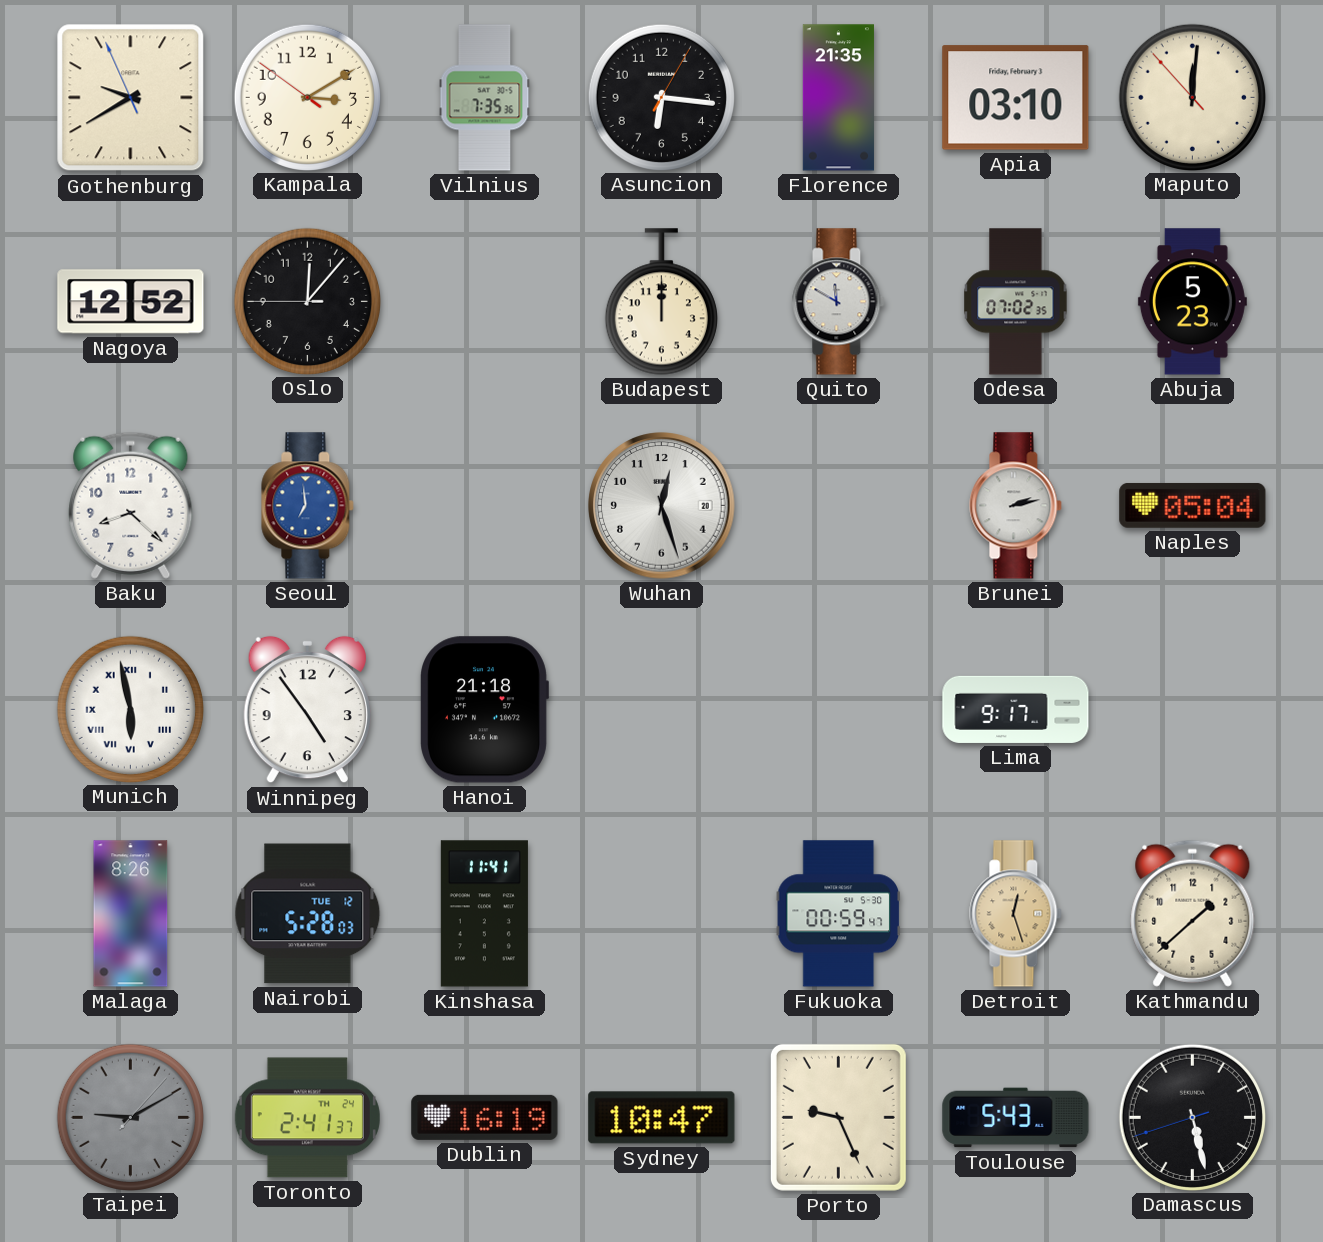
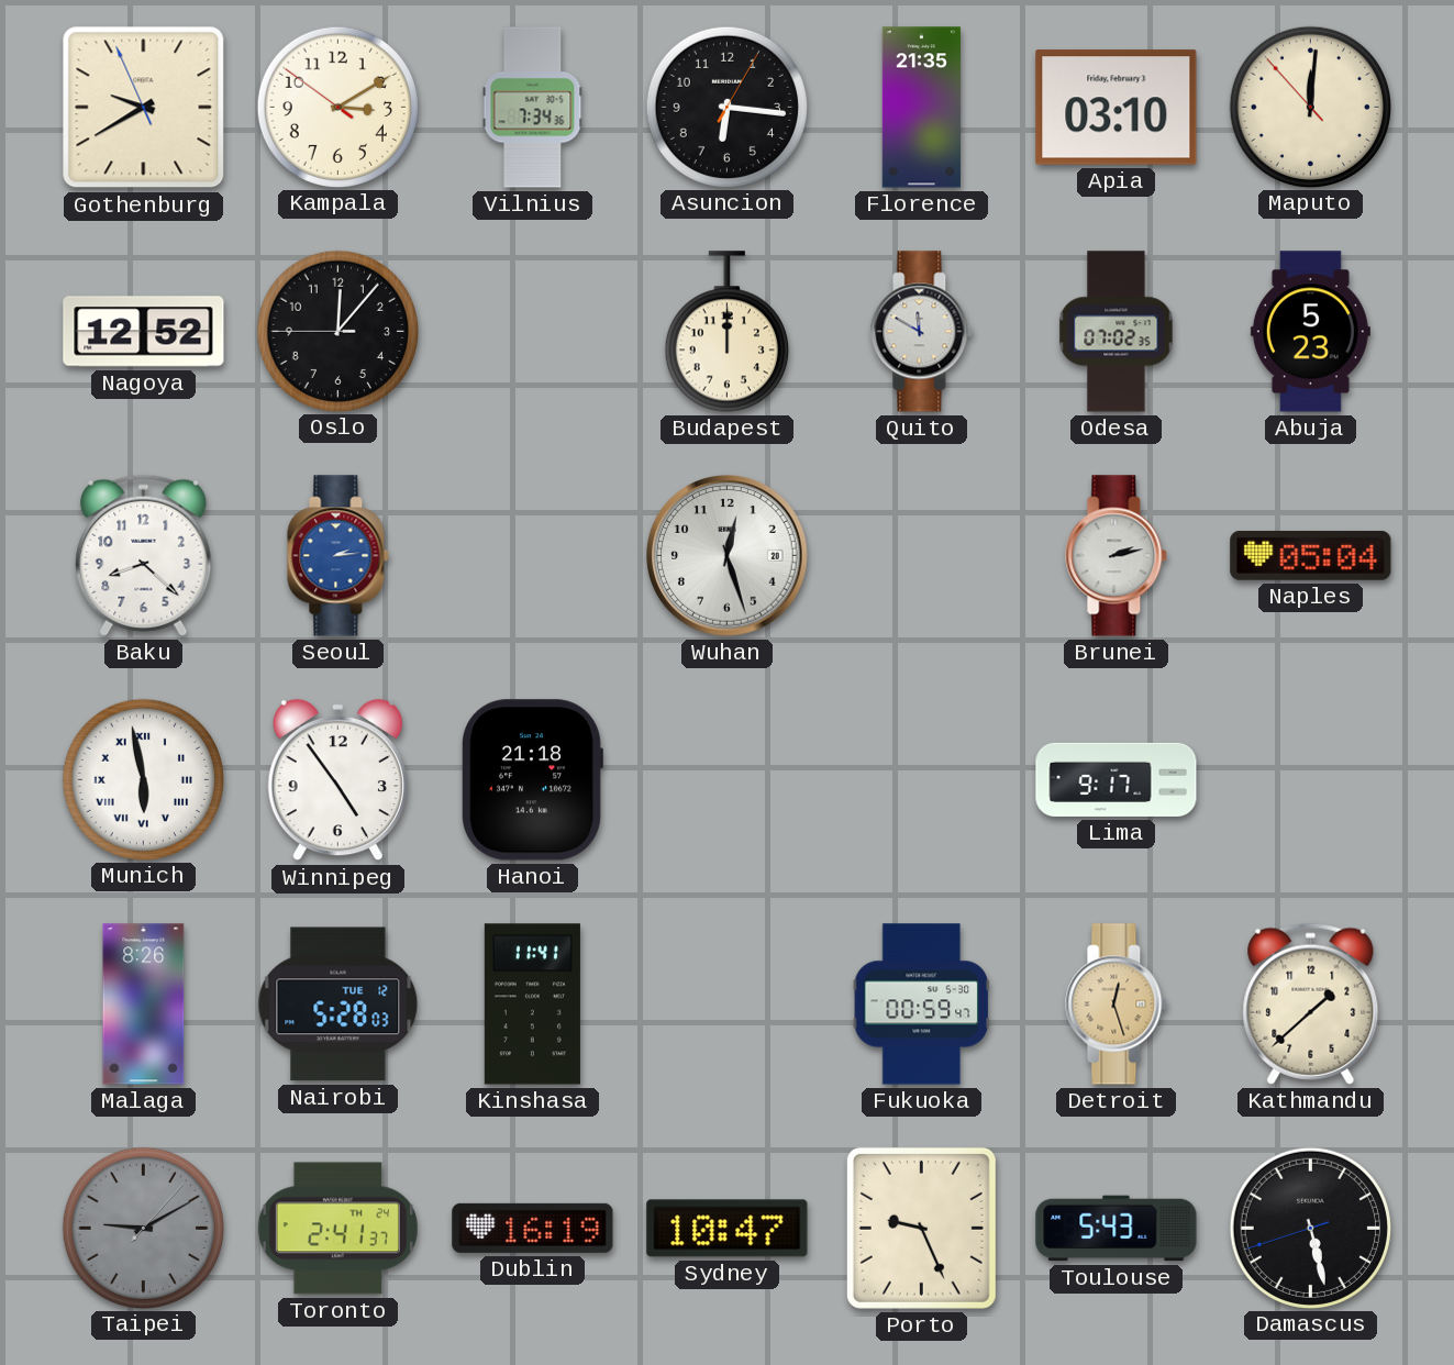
Vilnius: 7:35 -> 7:34
Seoul: 6:59 -> 2:14
